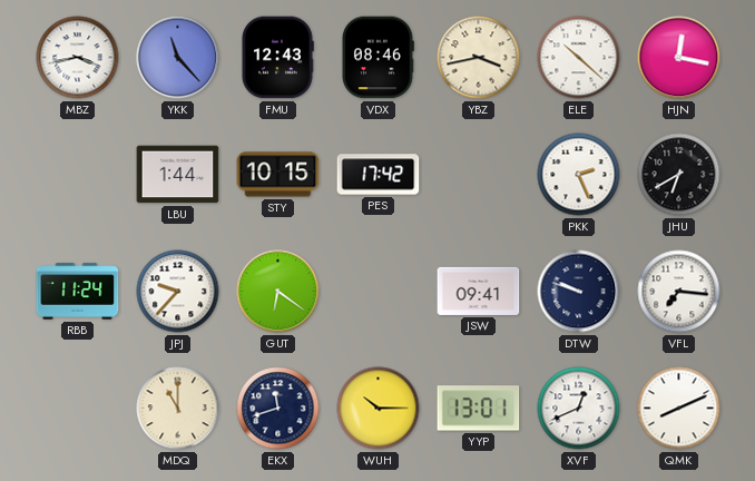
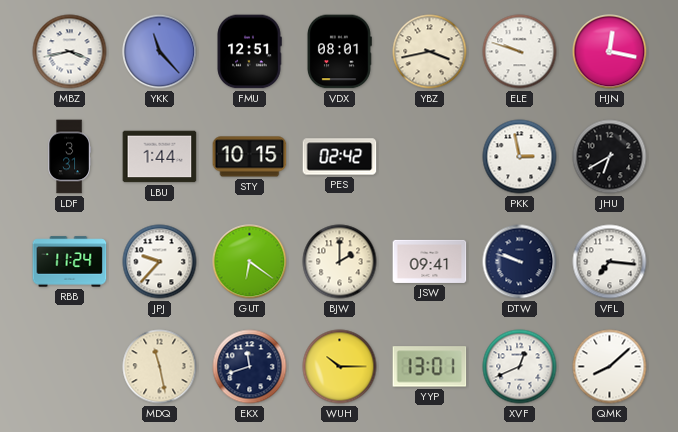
FMU: 12:43 -> 12:51
VDX: 08:46 -> 08:01
ELE: 10:22 -> 9:48
LDF: none -> 3:31
PES: 17:42 -> 02:42
PKK: 2:26 -> 2:58
BJW: none -> 2:00
MDQ: 11:00 -> 11:28
QMK: 8:11 -> 8:08
